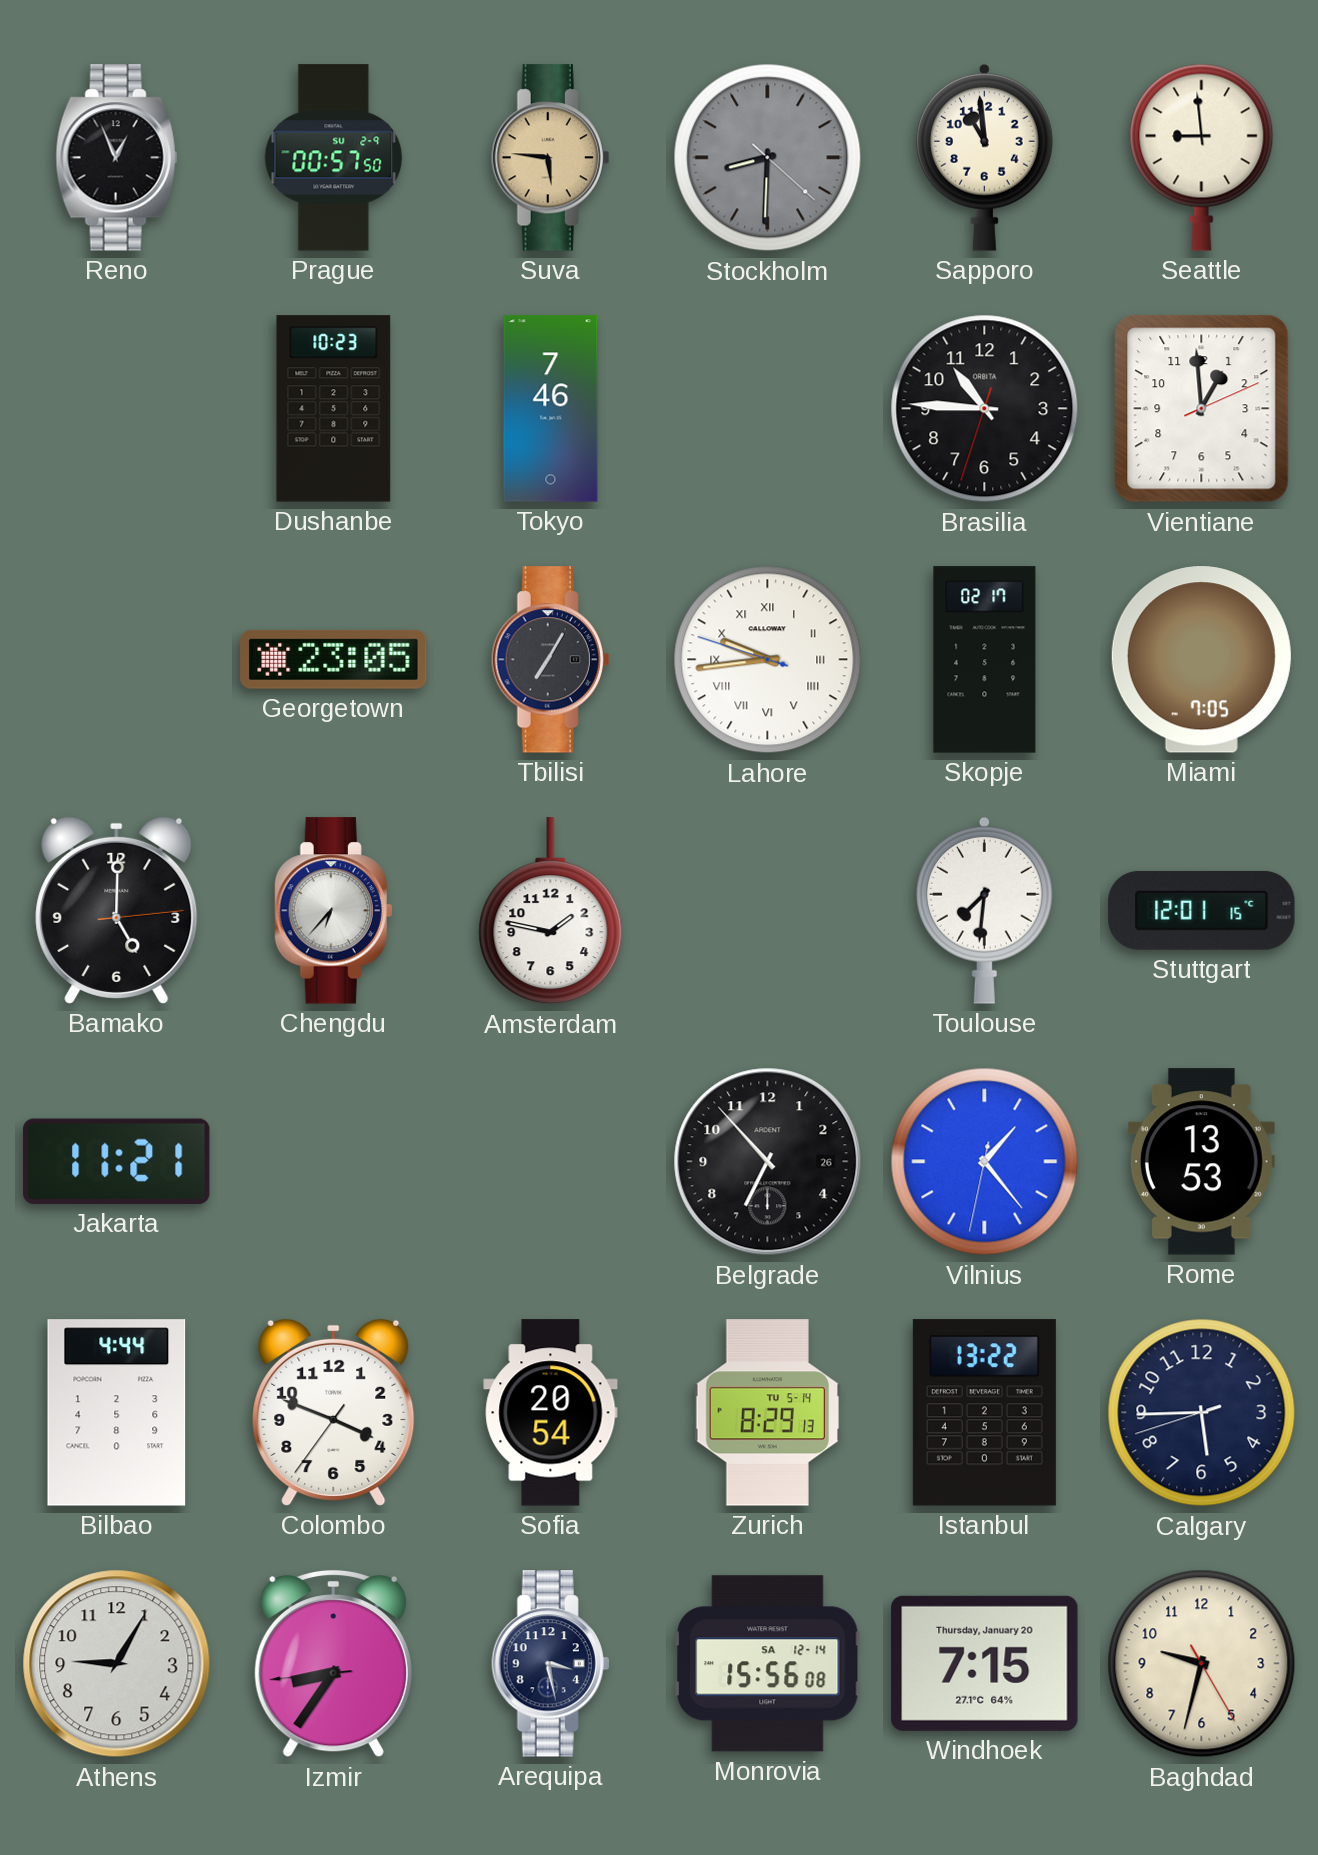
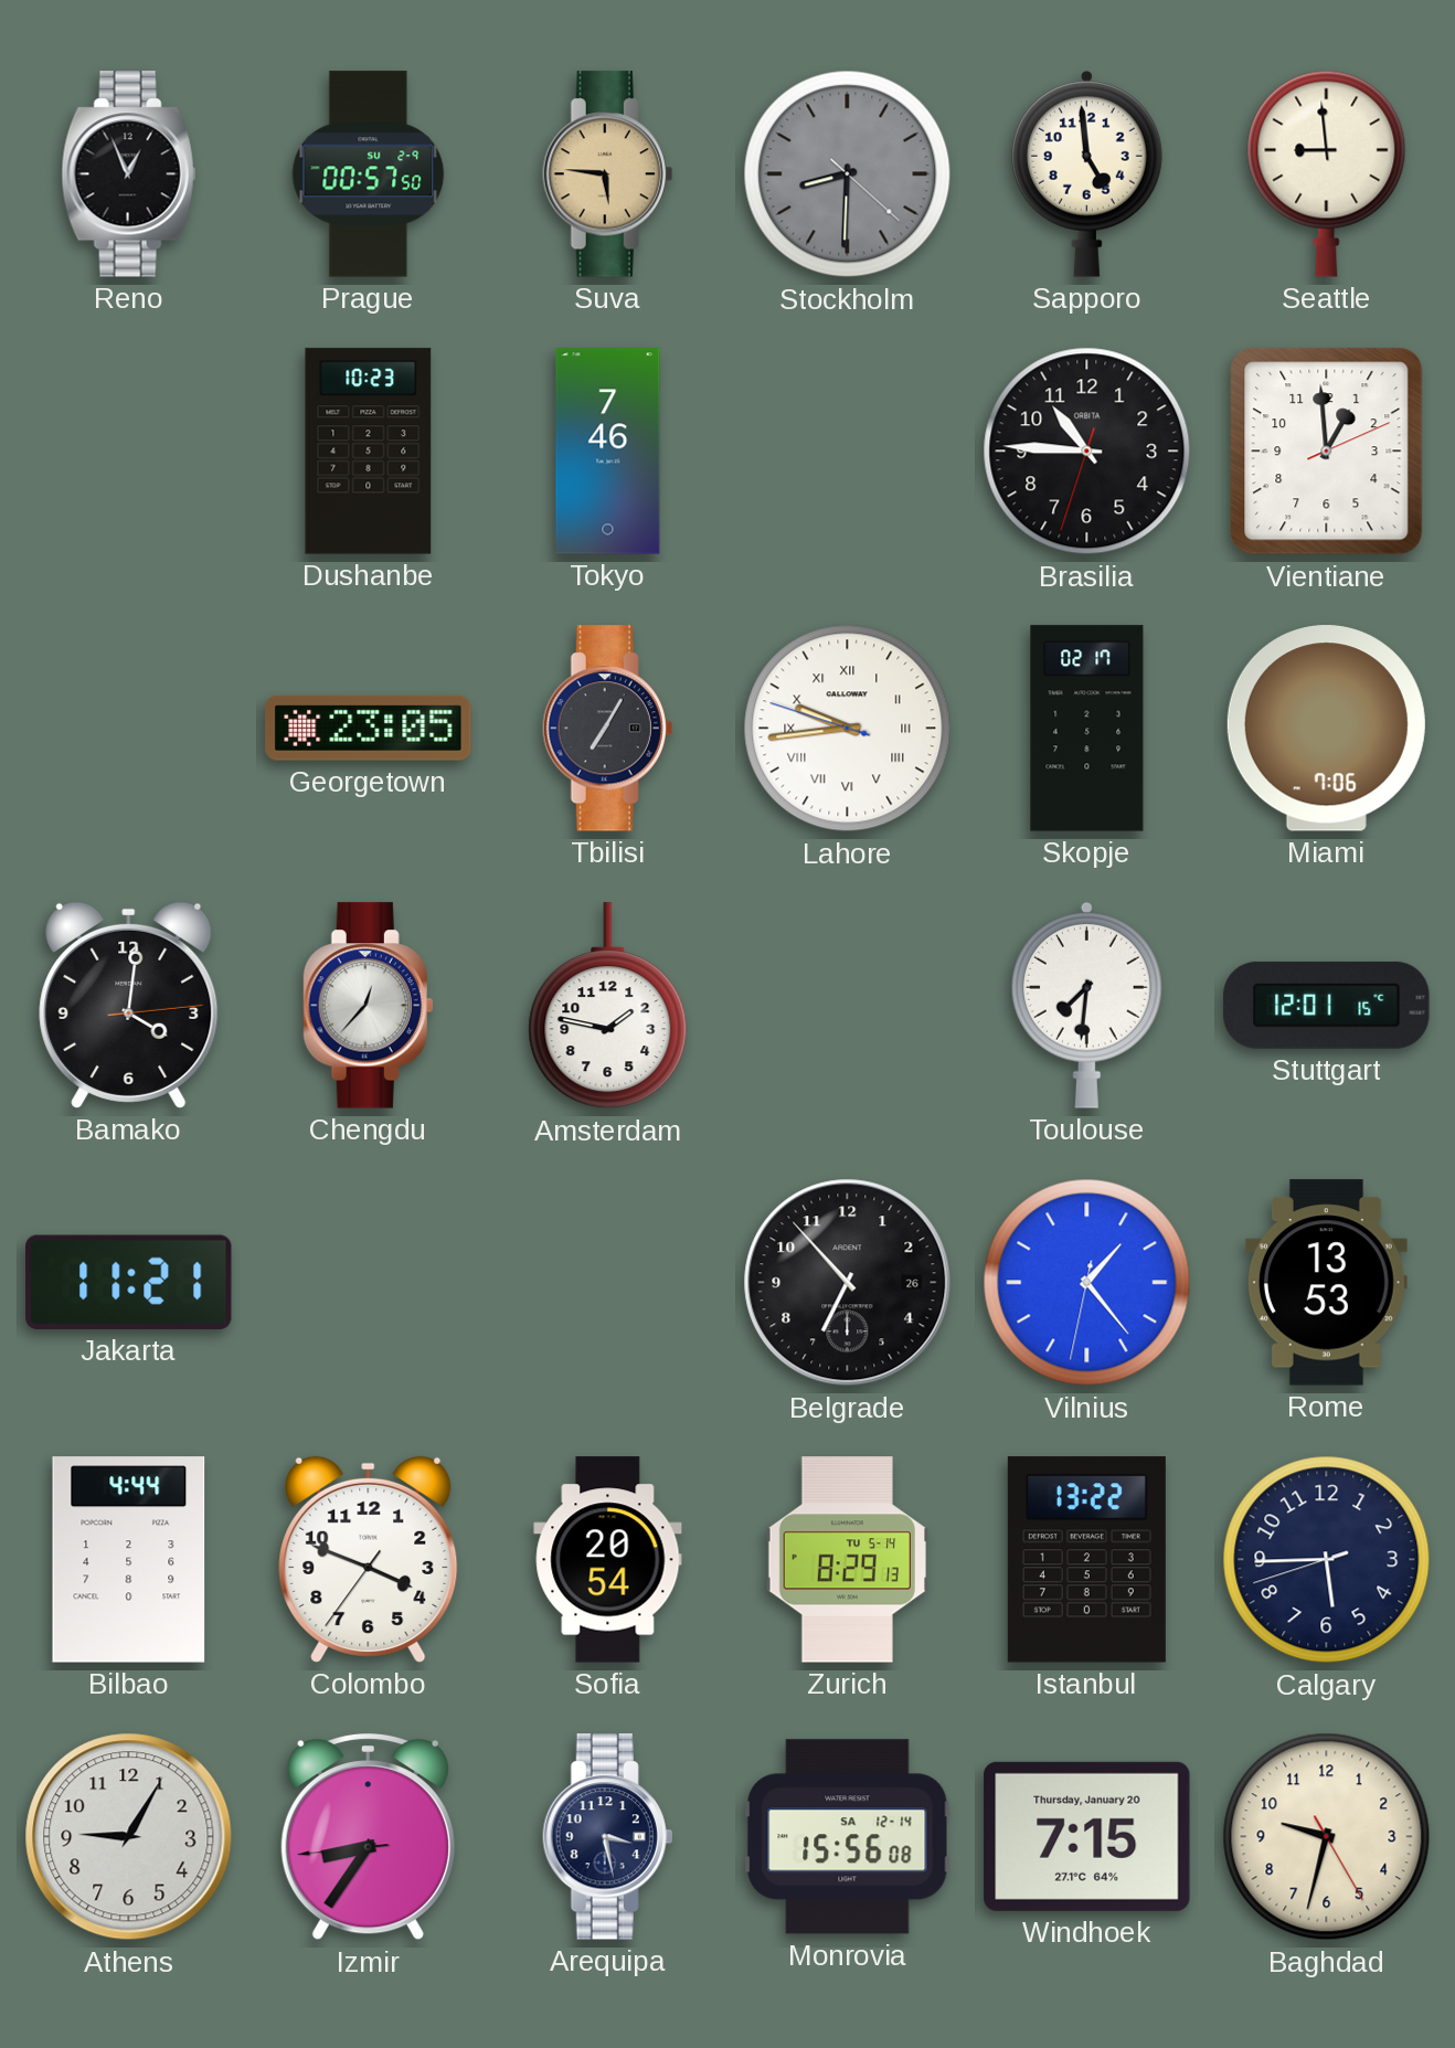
Sapporo: 10:59 -> 4:59
Miami: 7:05 -> 7:06
Bamako: 5:00 -> 4:01
Chengdu: 6:37 -> 12:37
